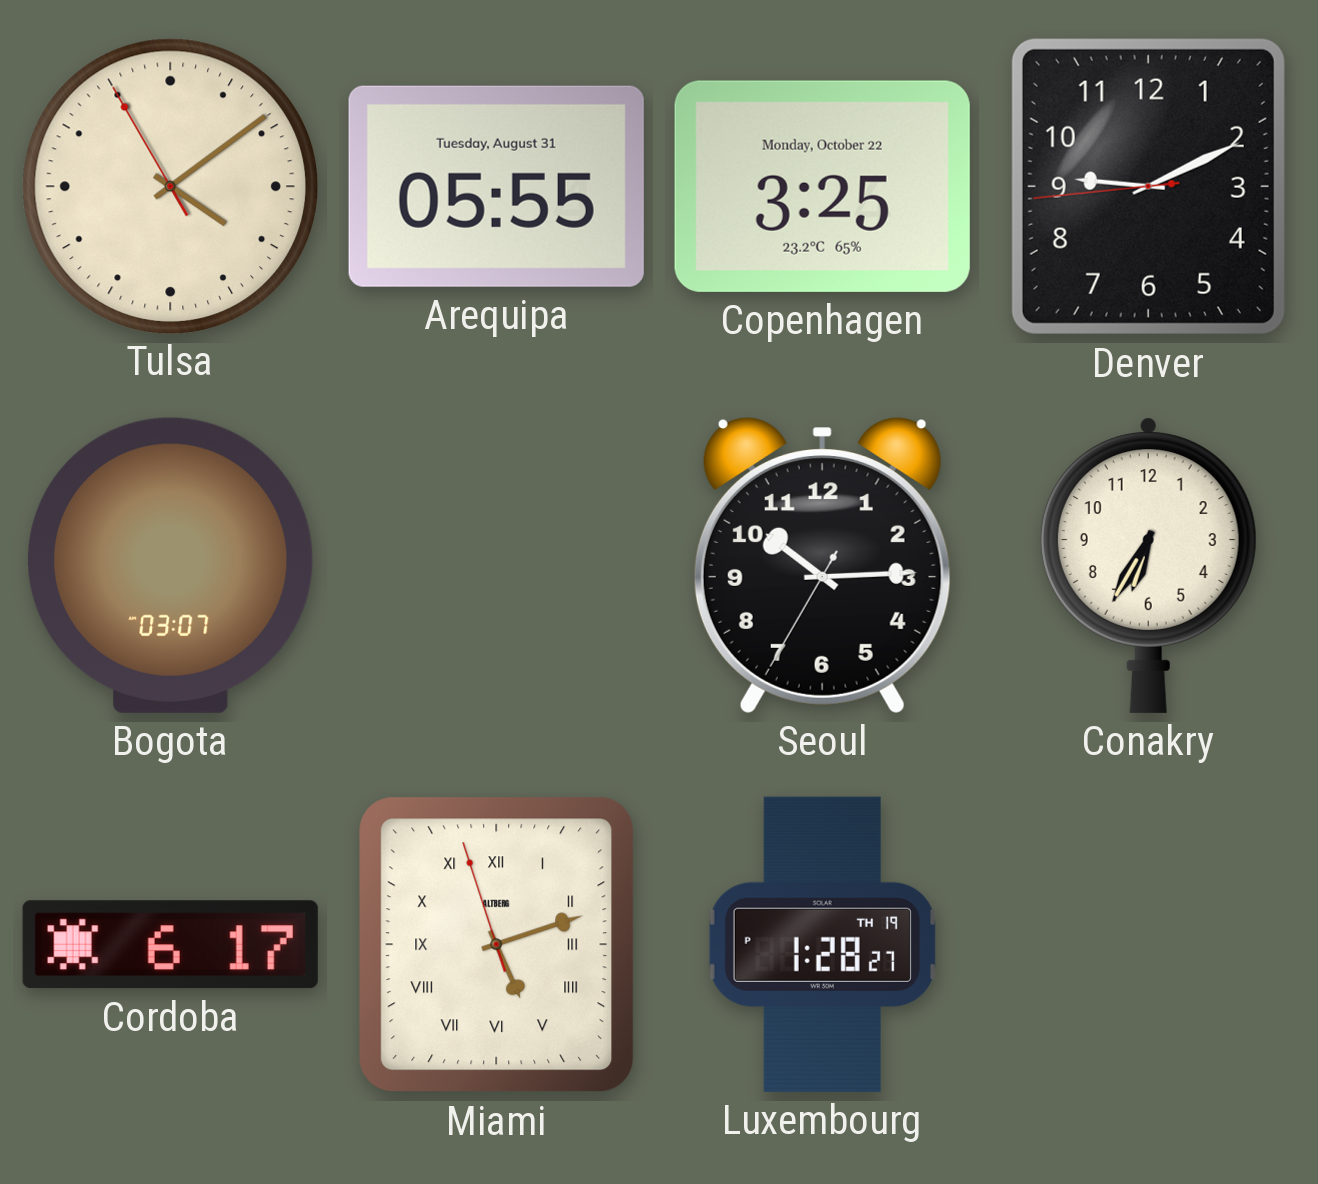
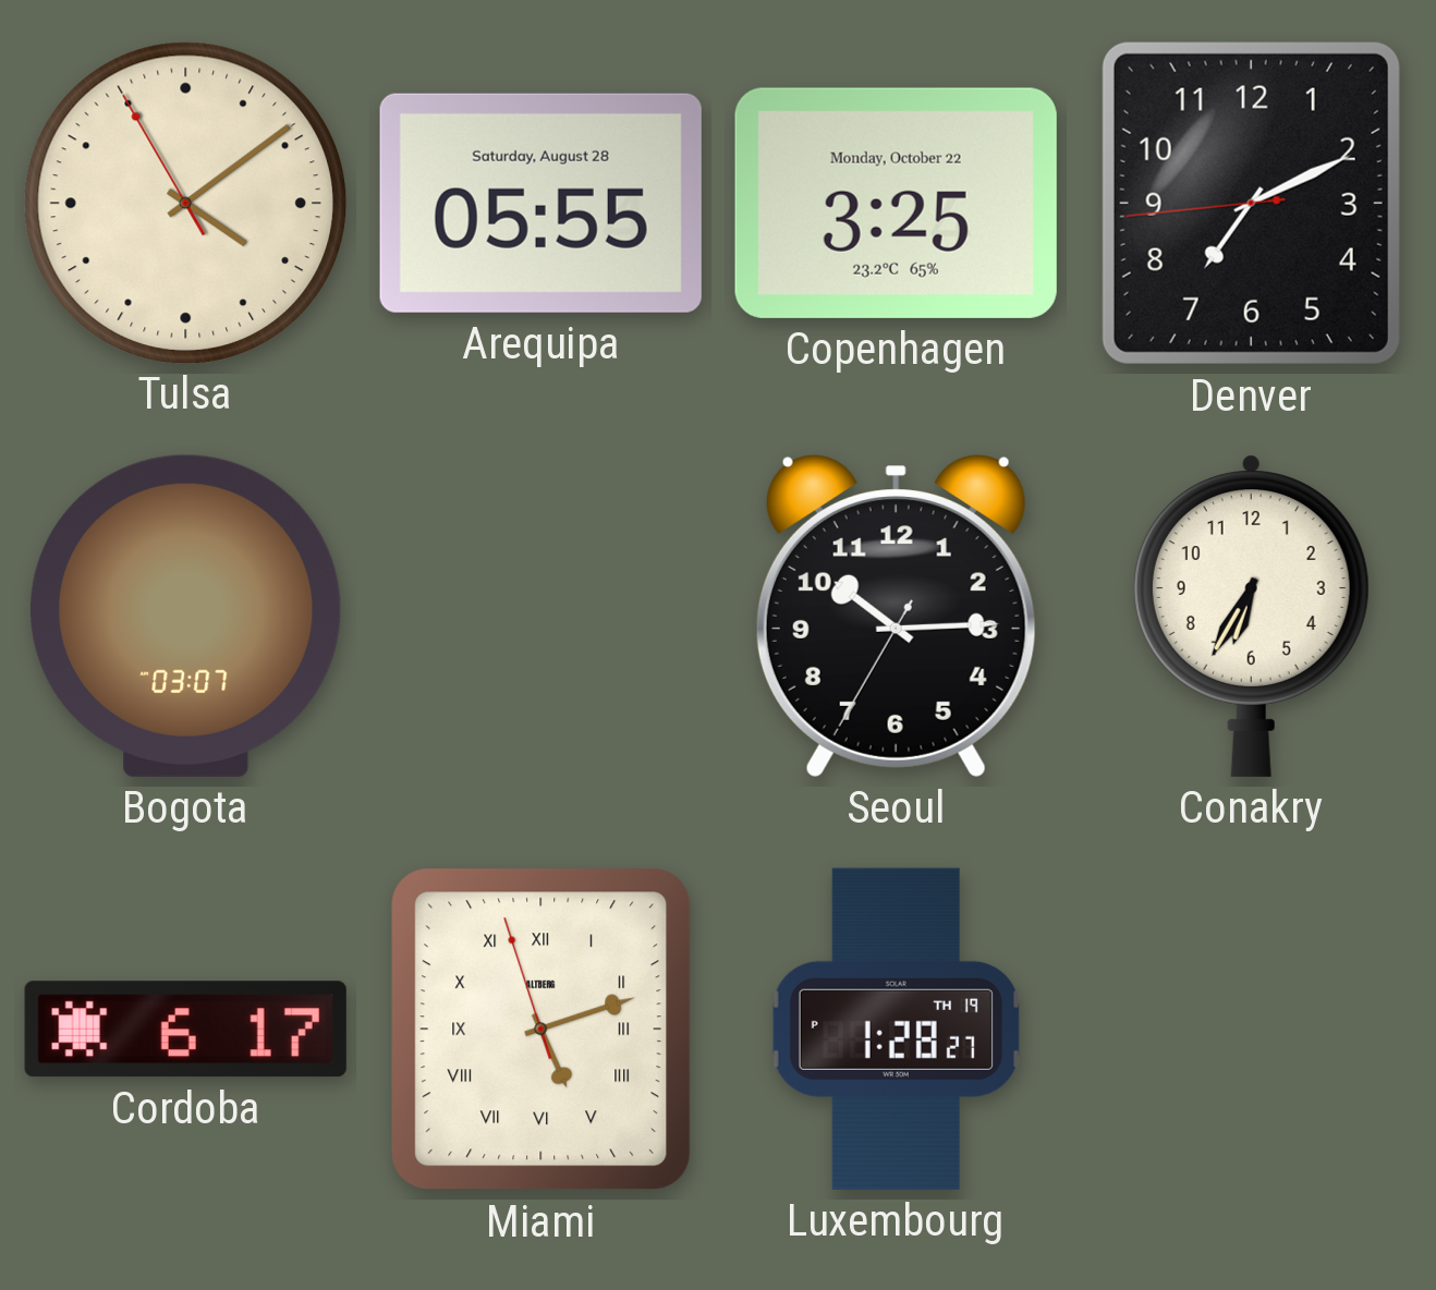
Arequipa date: Tuesday, August 31 -> Saturday, August 28
Denver: 9:10 -> 7:10
